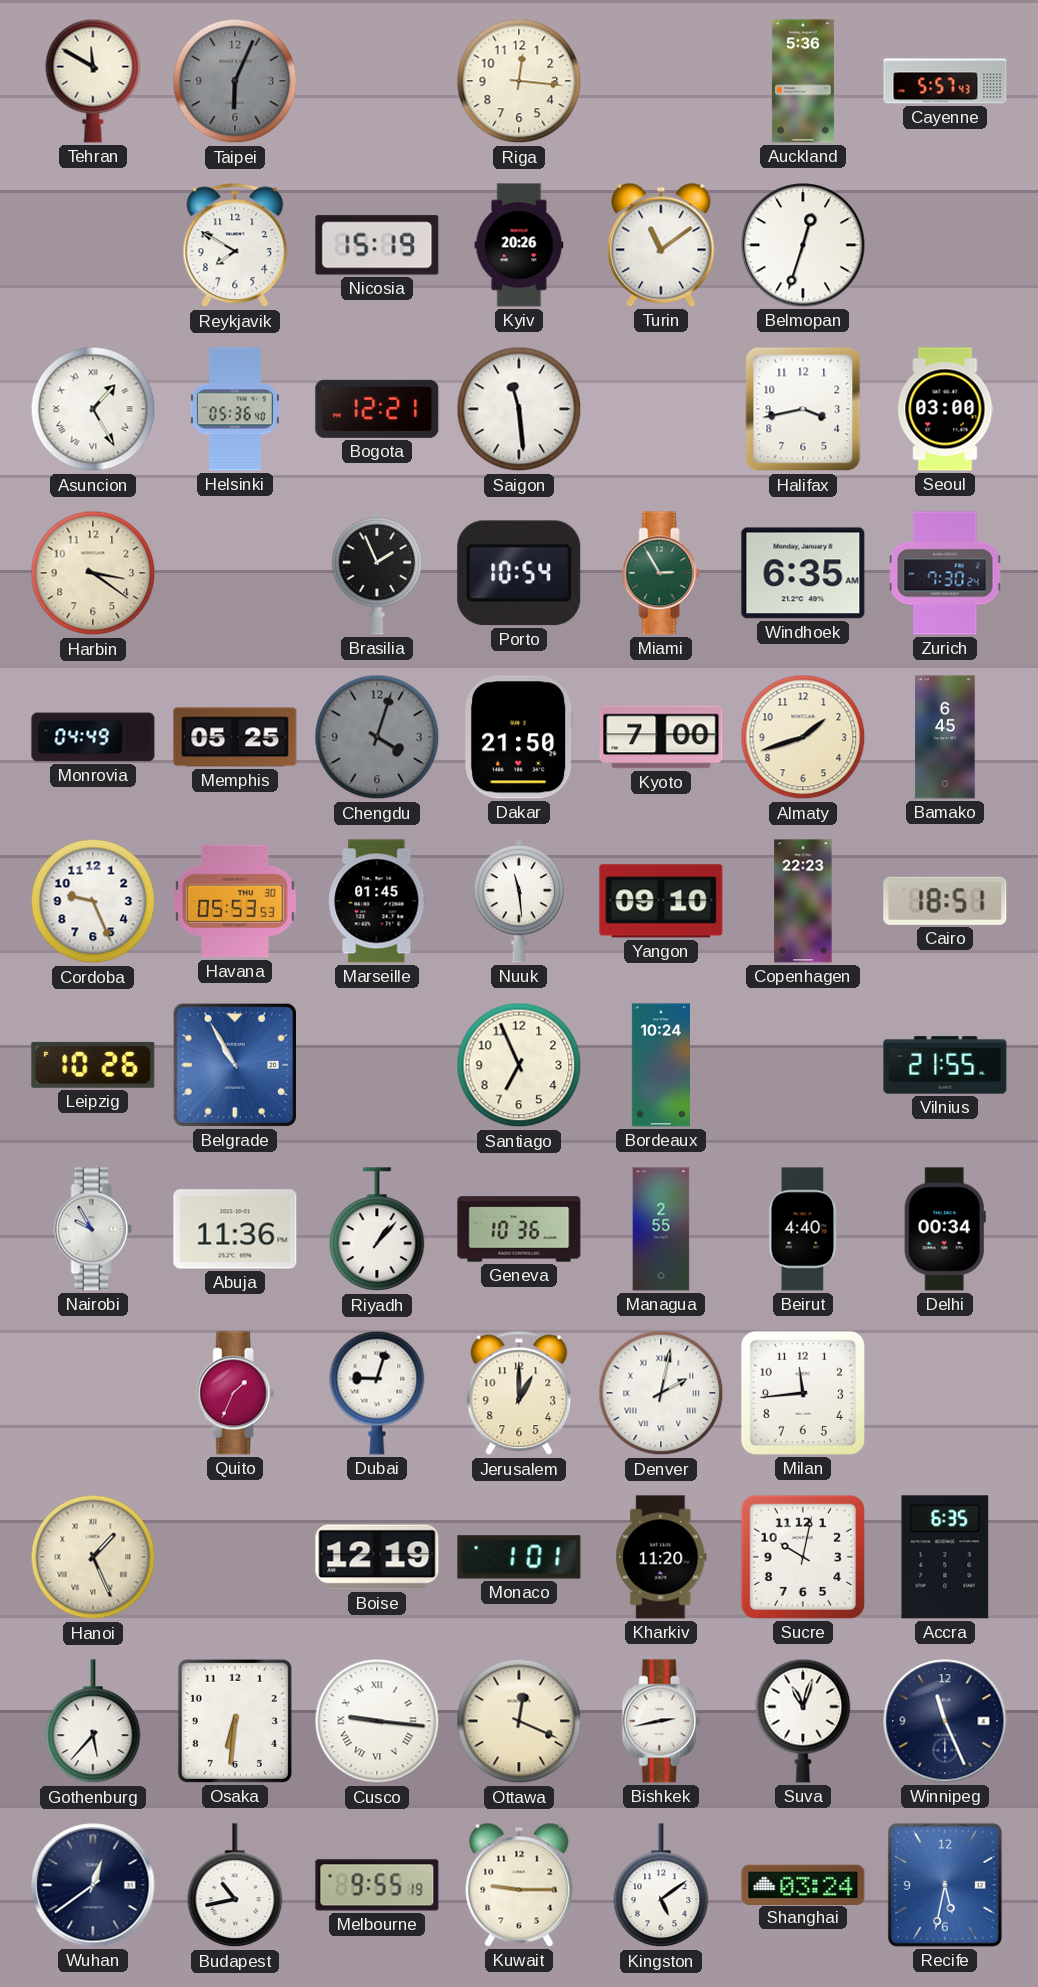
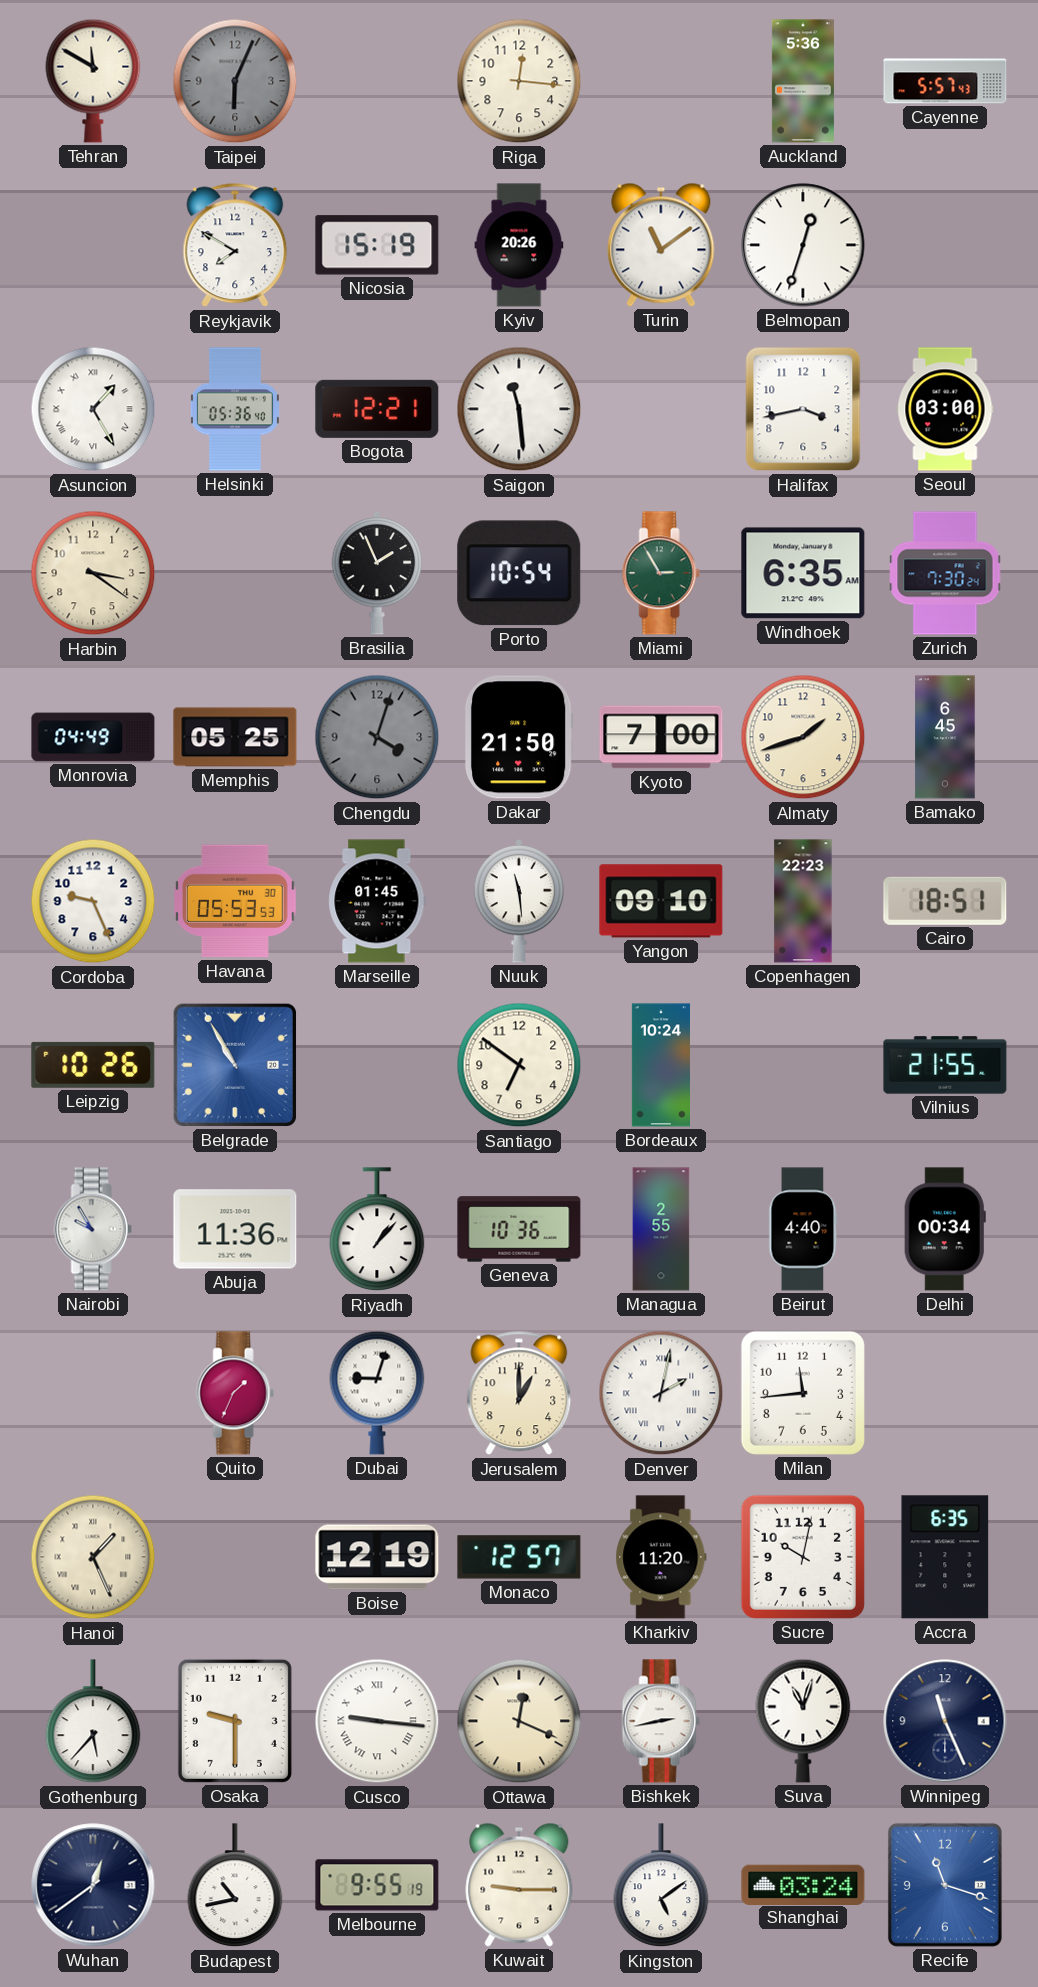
Santiago: 6:56 -> 6:51
Monaco: 1:01 -> 12:57
Osaka: 6:31 -> 9:30
Recife: 5:32 -> 11:18
